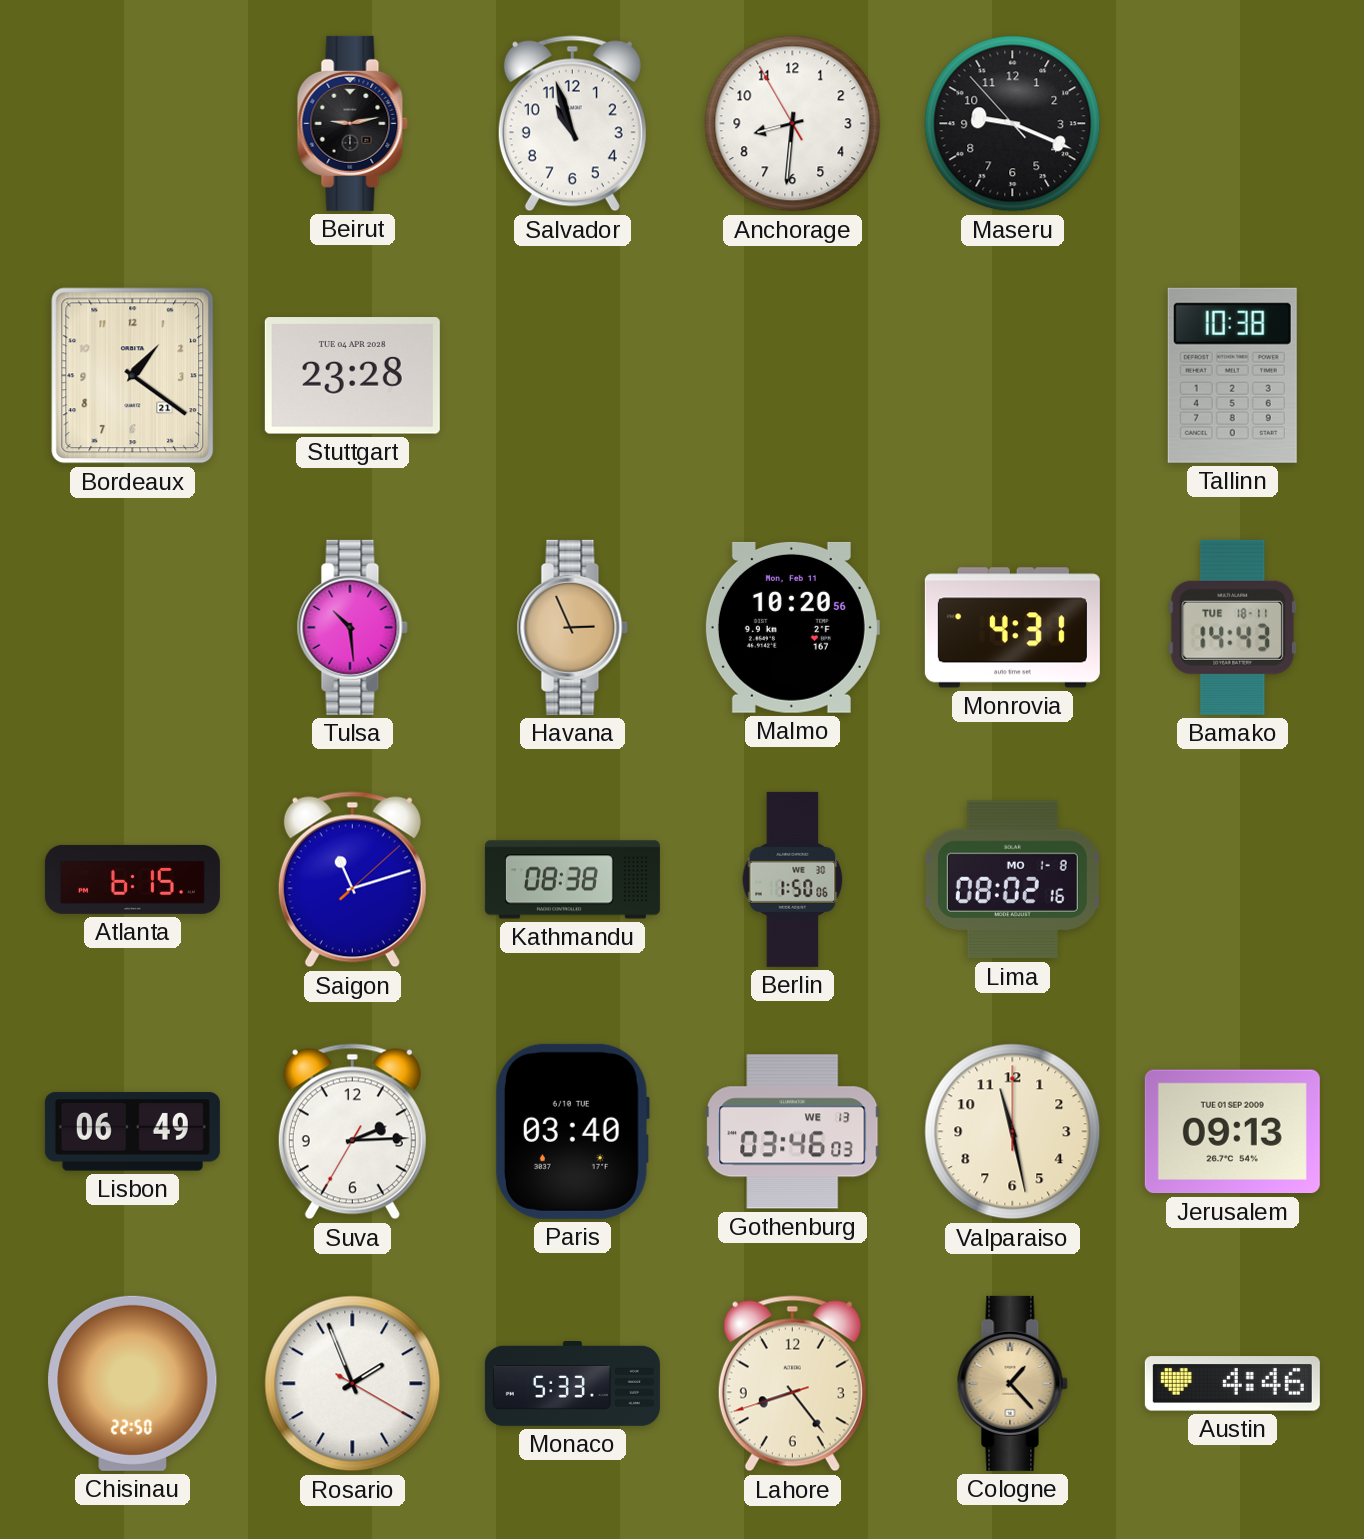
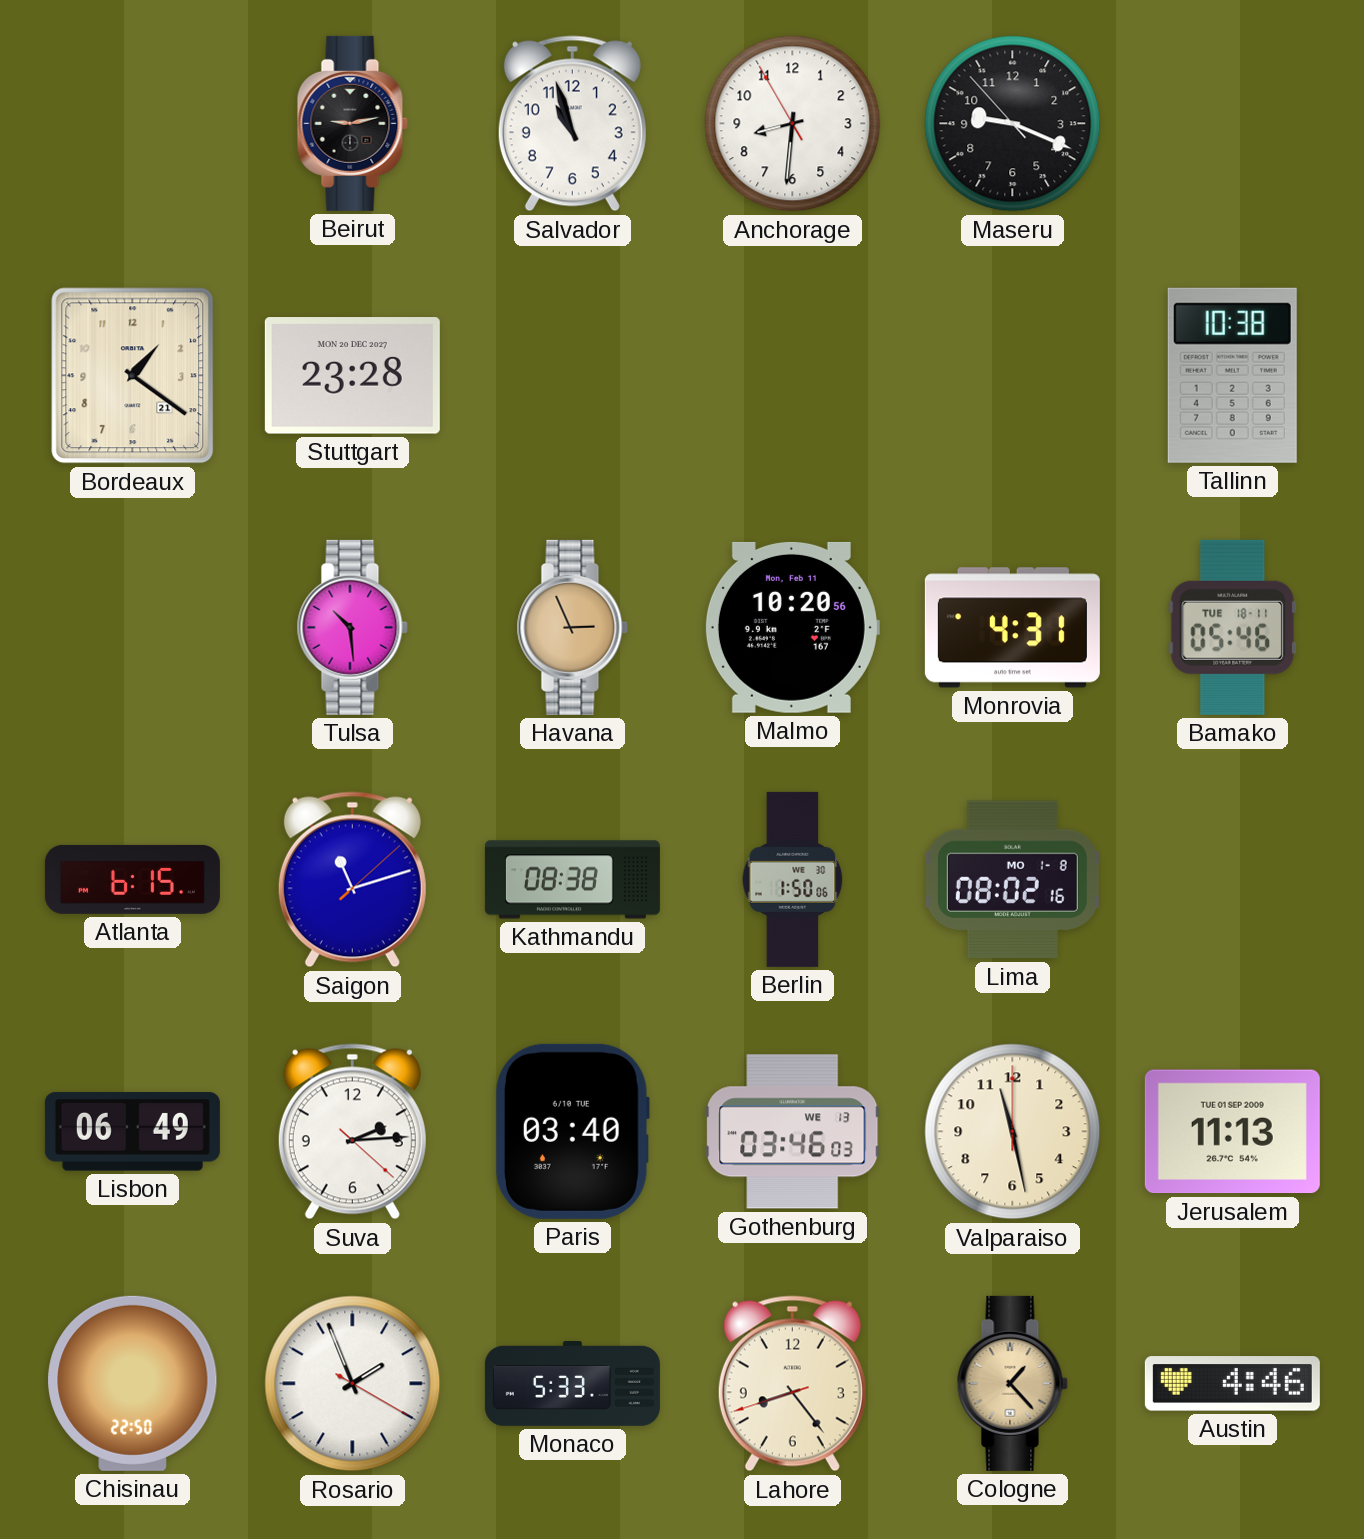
Stuttgart date: TUE 04 APR 2028 -> MON 20 DEC 2027
Bamako: 14:43 -> 05:46
Suva: 2:14:35 -> 2:14:22
Jerusalem: 09:13 -> 11:13
